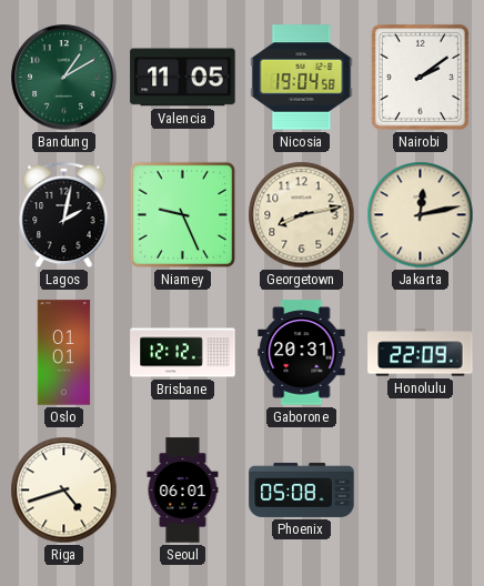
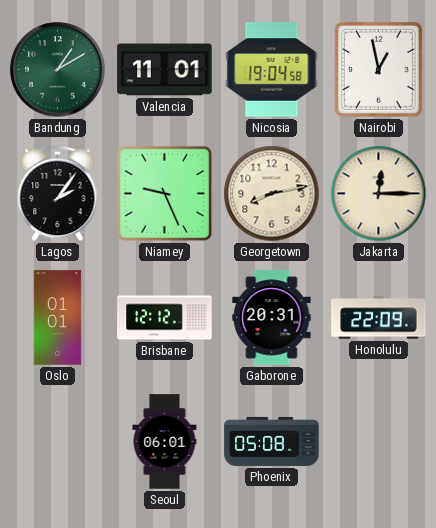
Valencia: 11:05 -> 11:01
Nairobi: 2:09 -> 12:58
Lagos: 2:02 -> 2:06
Jakarta: 12:13 -> 12:15
Riga: 4:42 -> none
